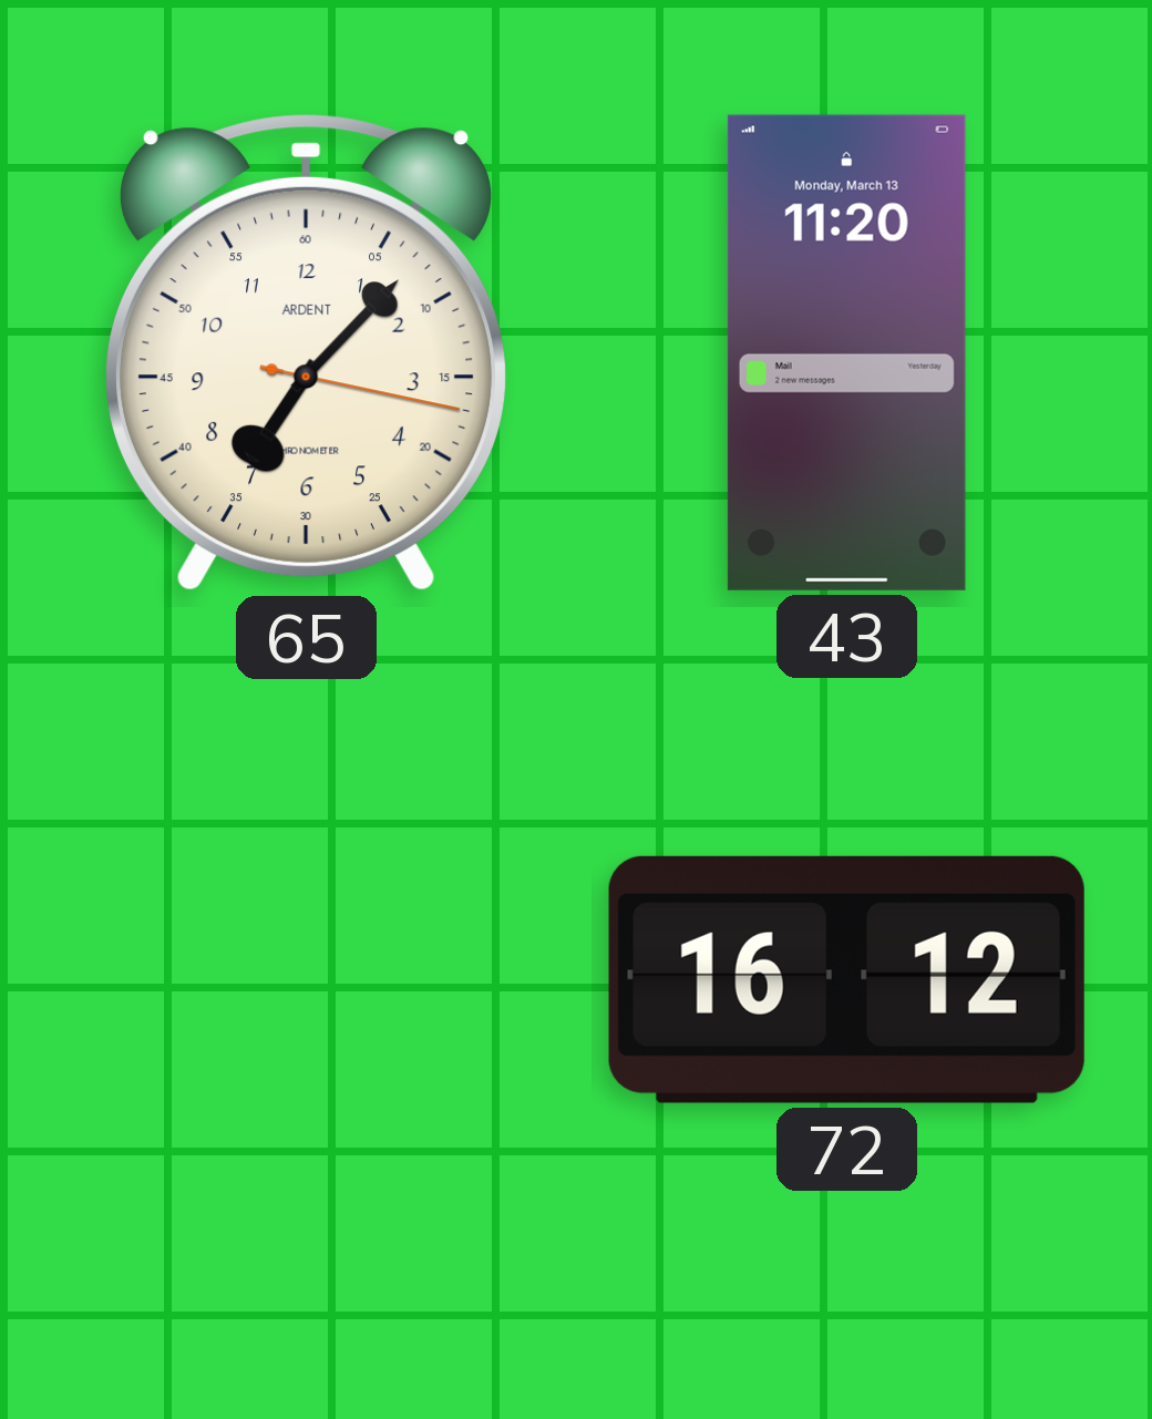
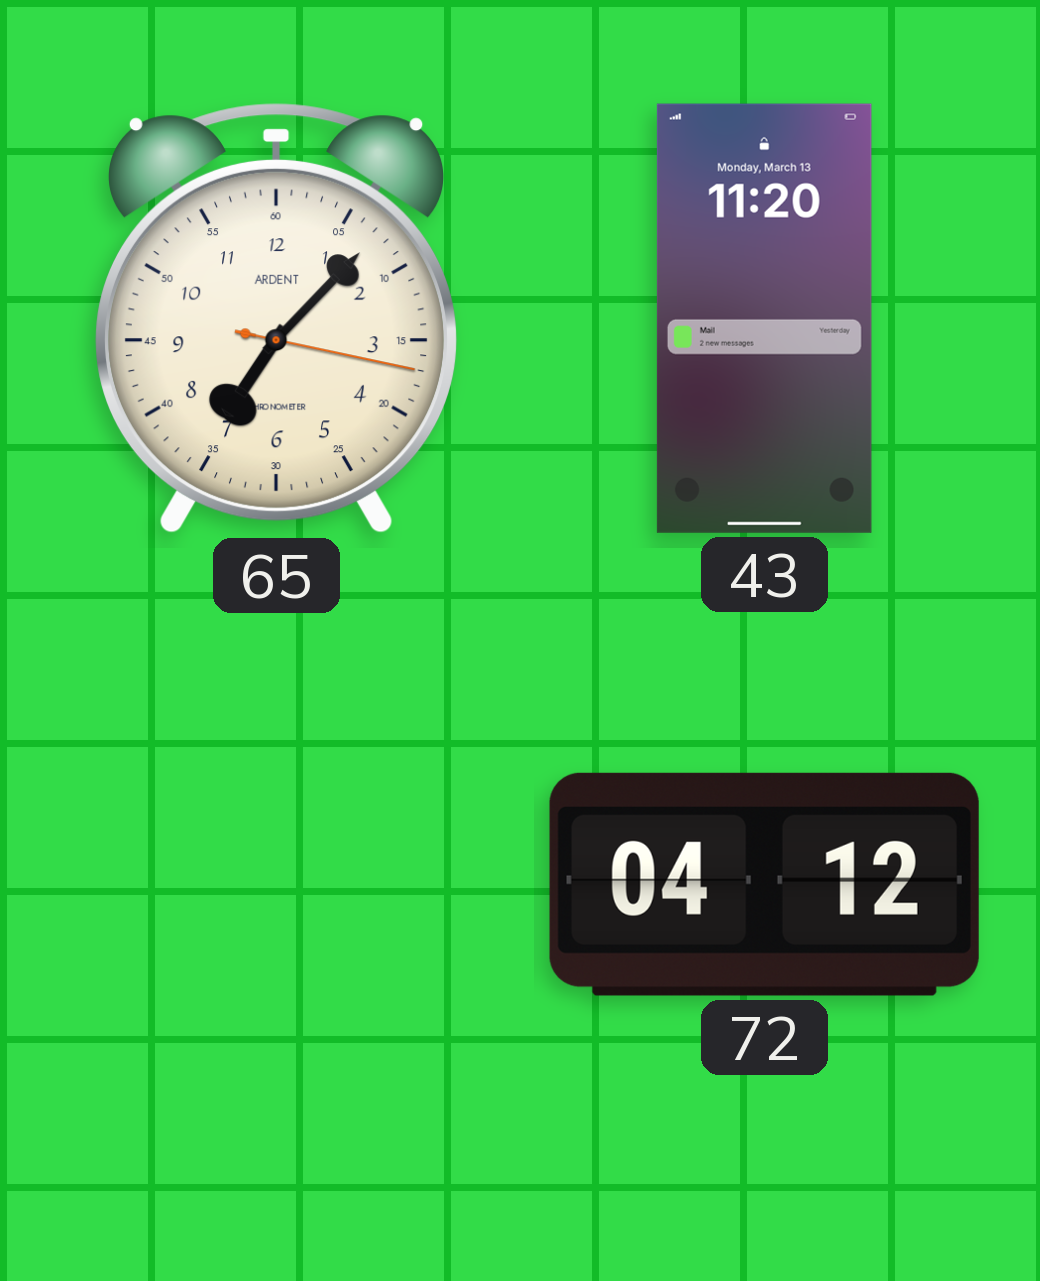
72: 16:12 -> 04:12
